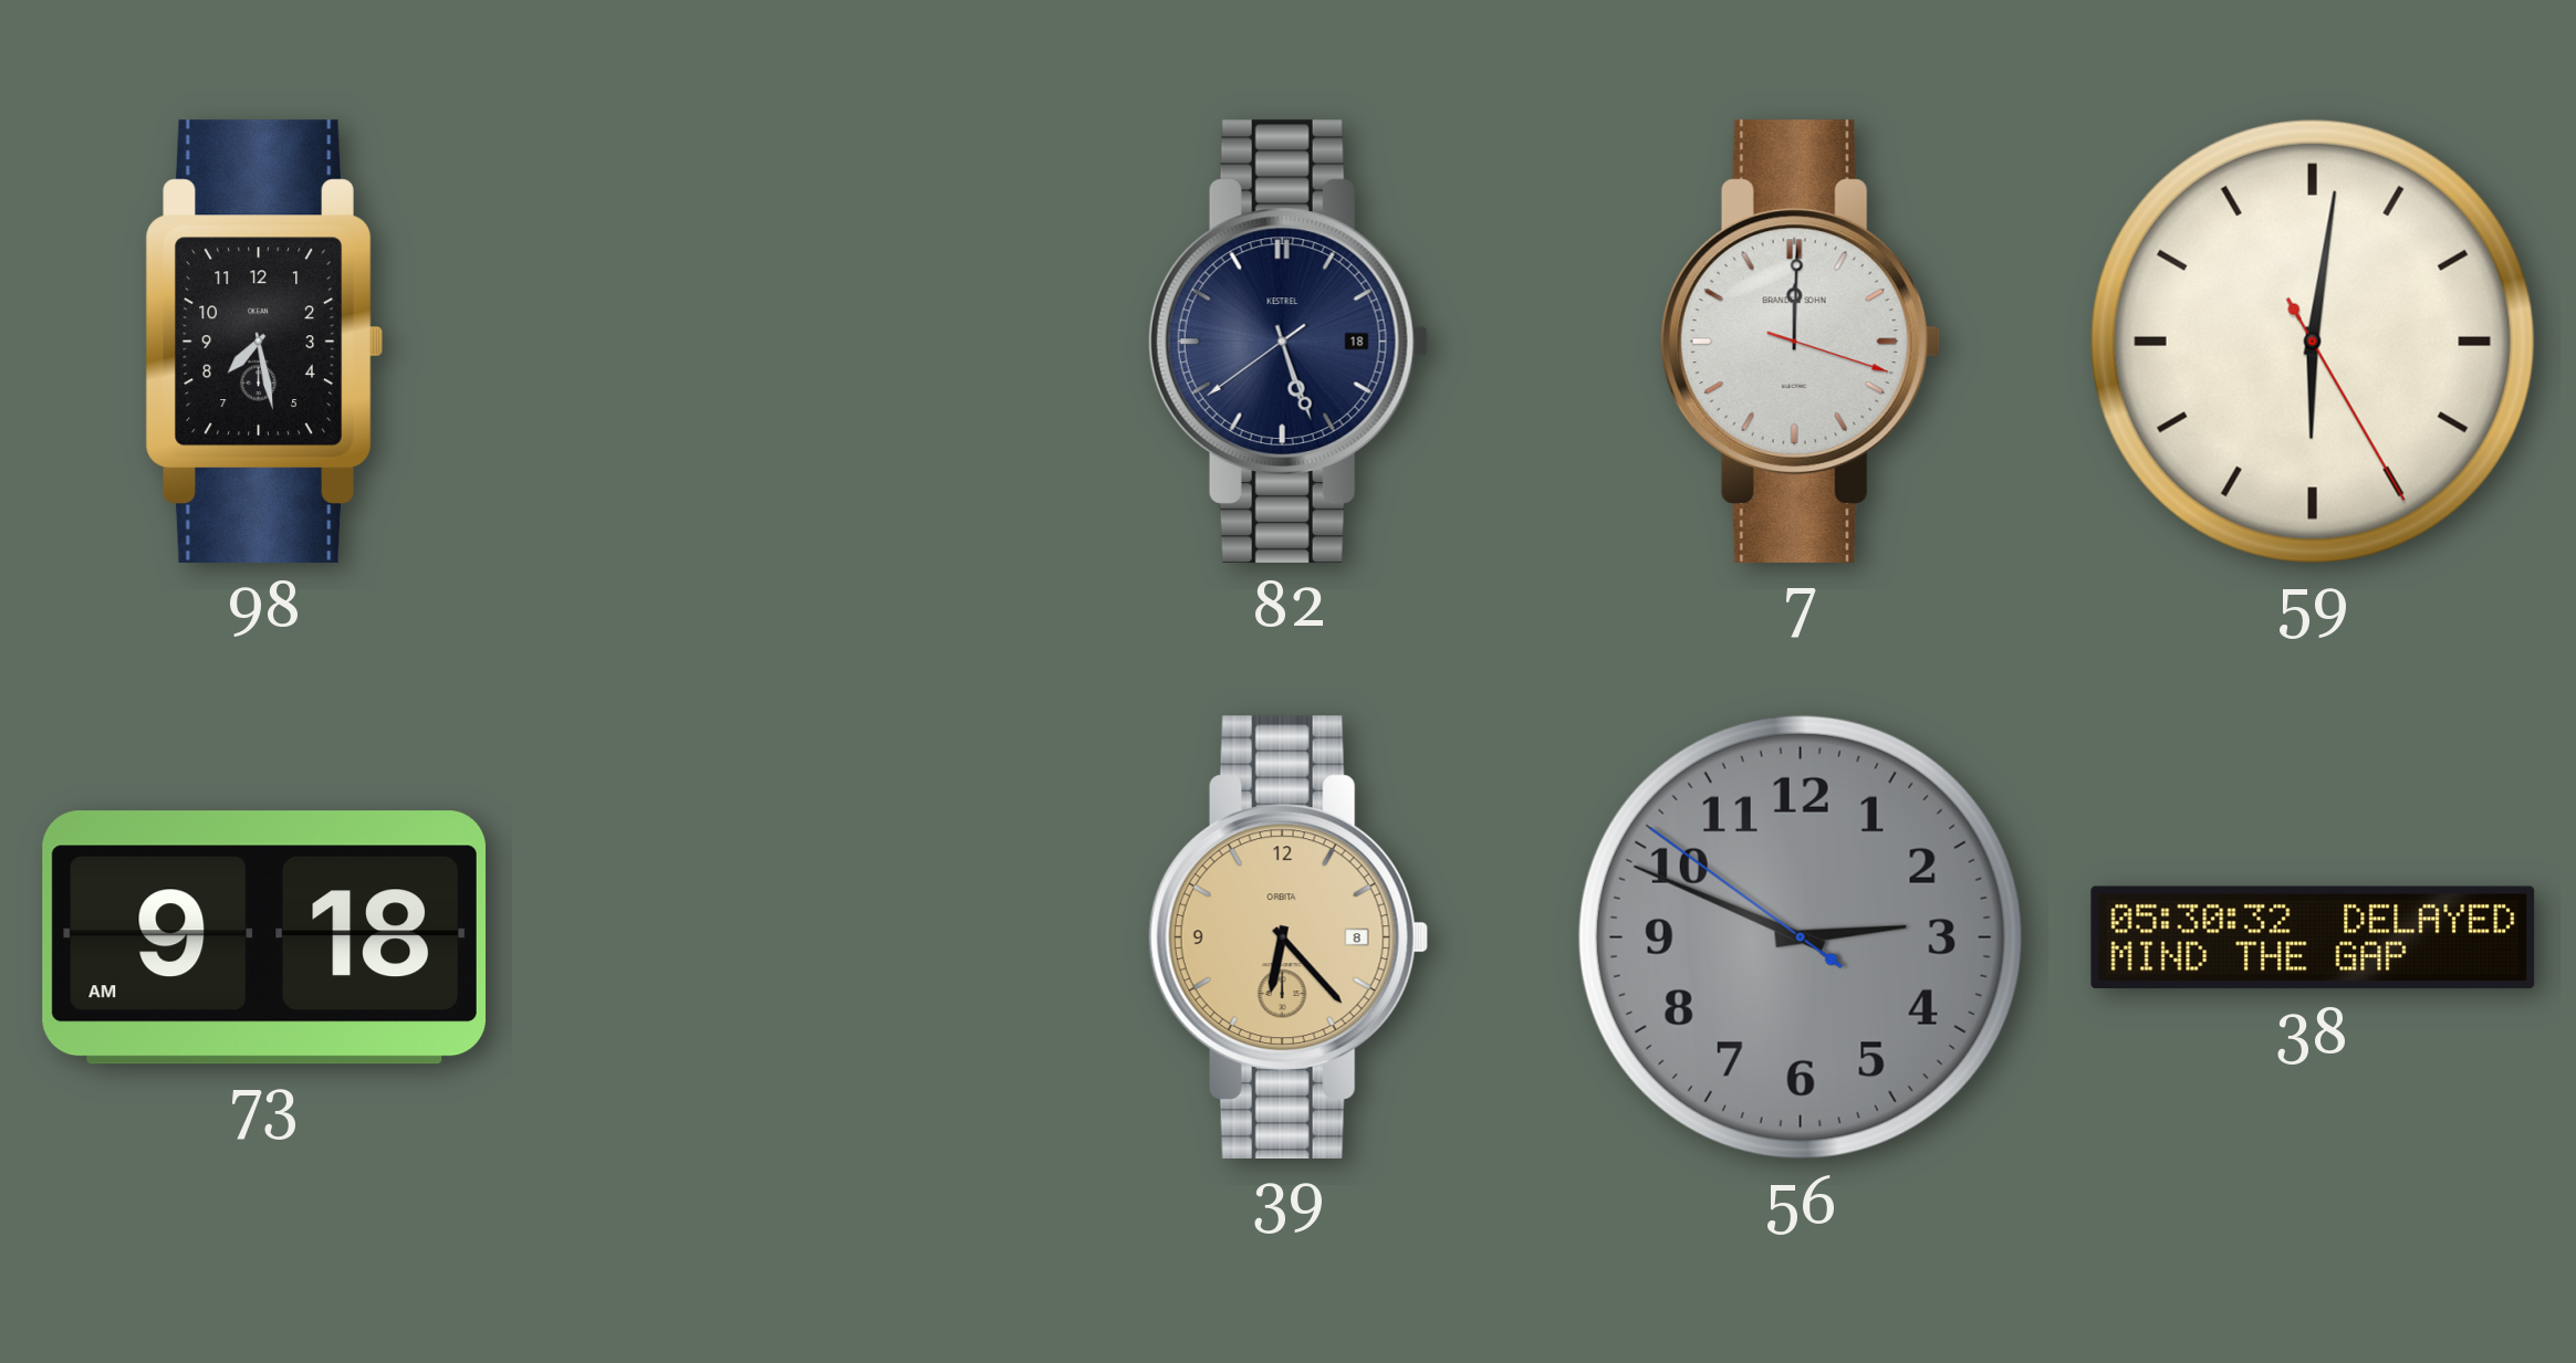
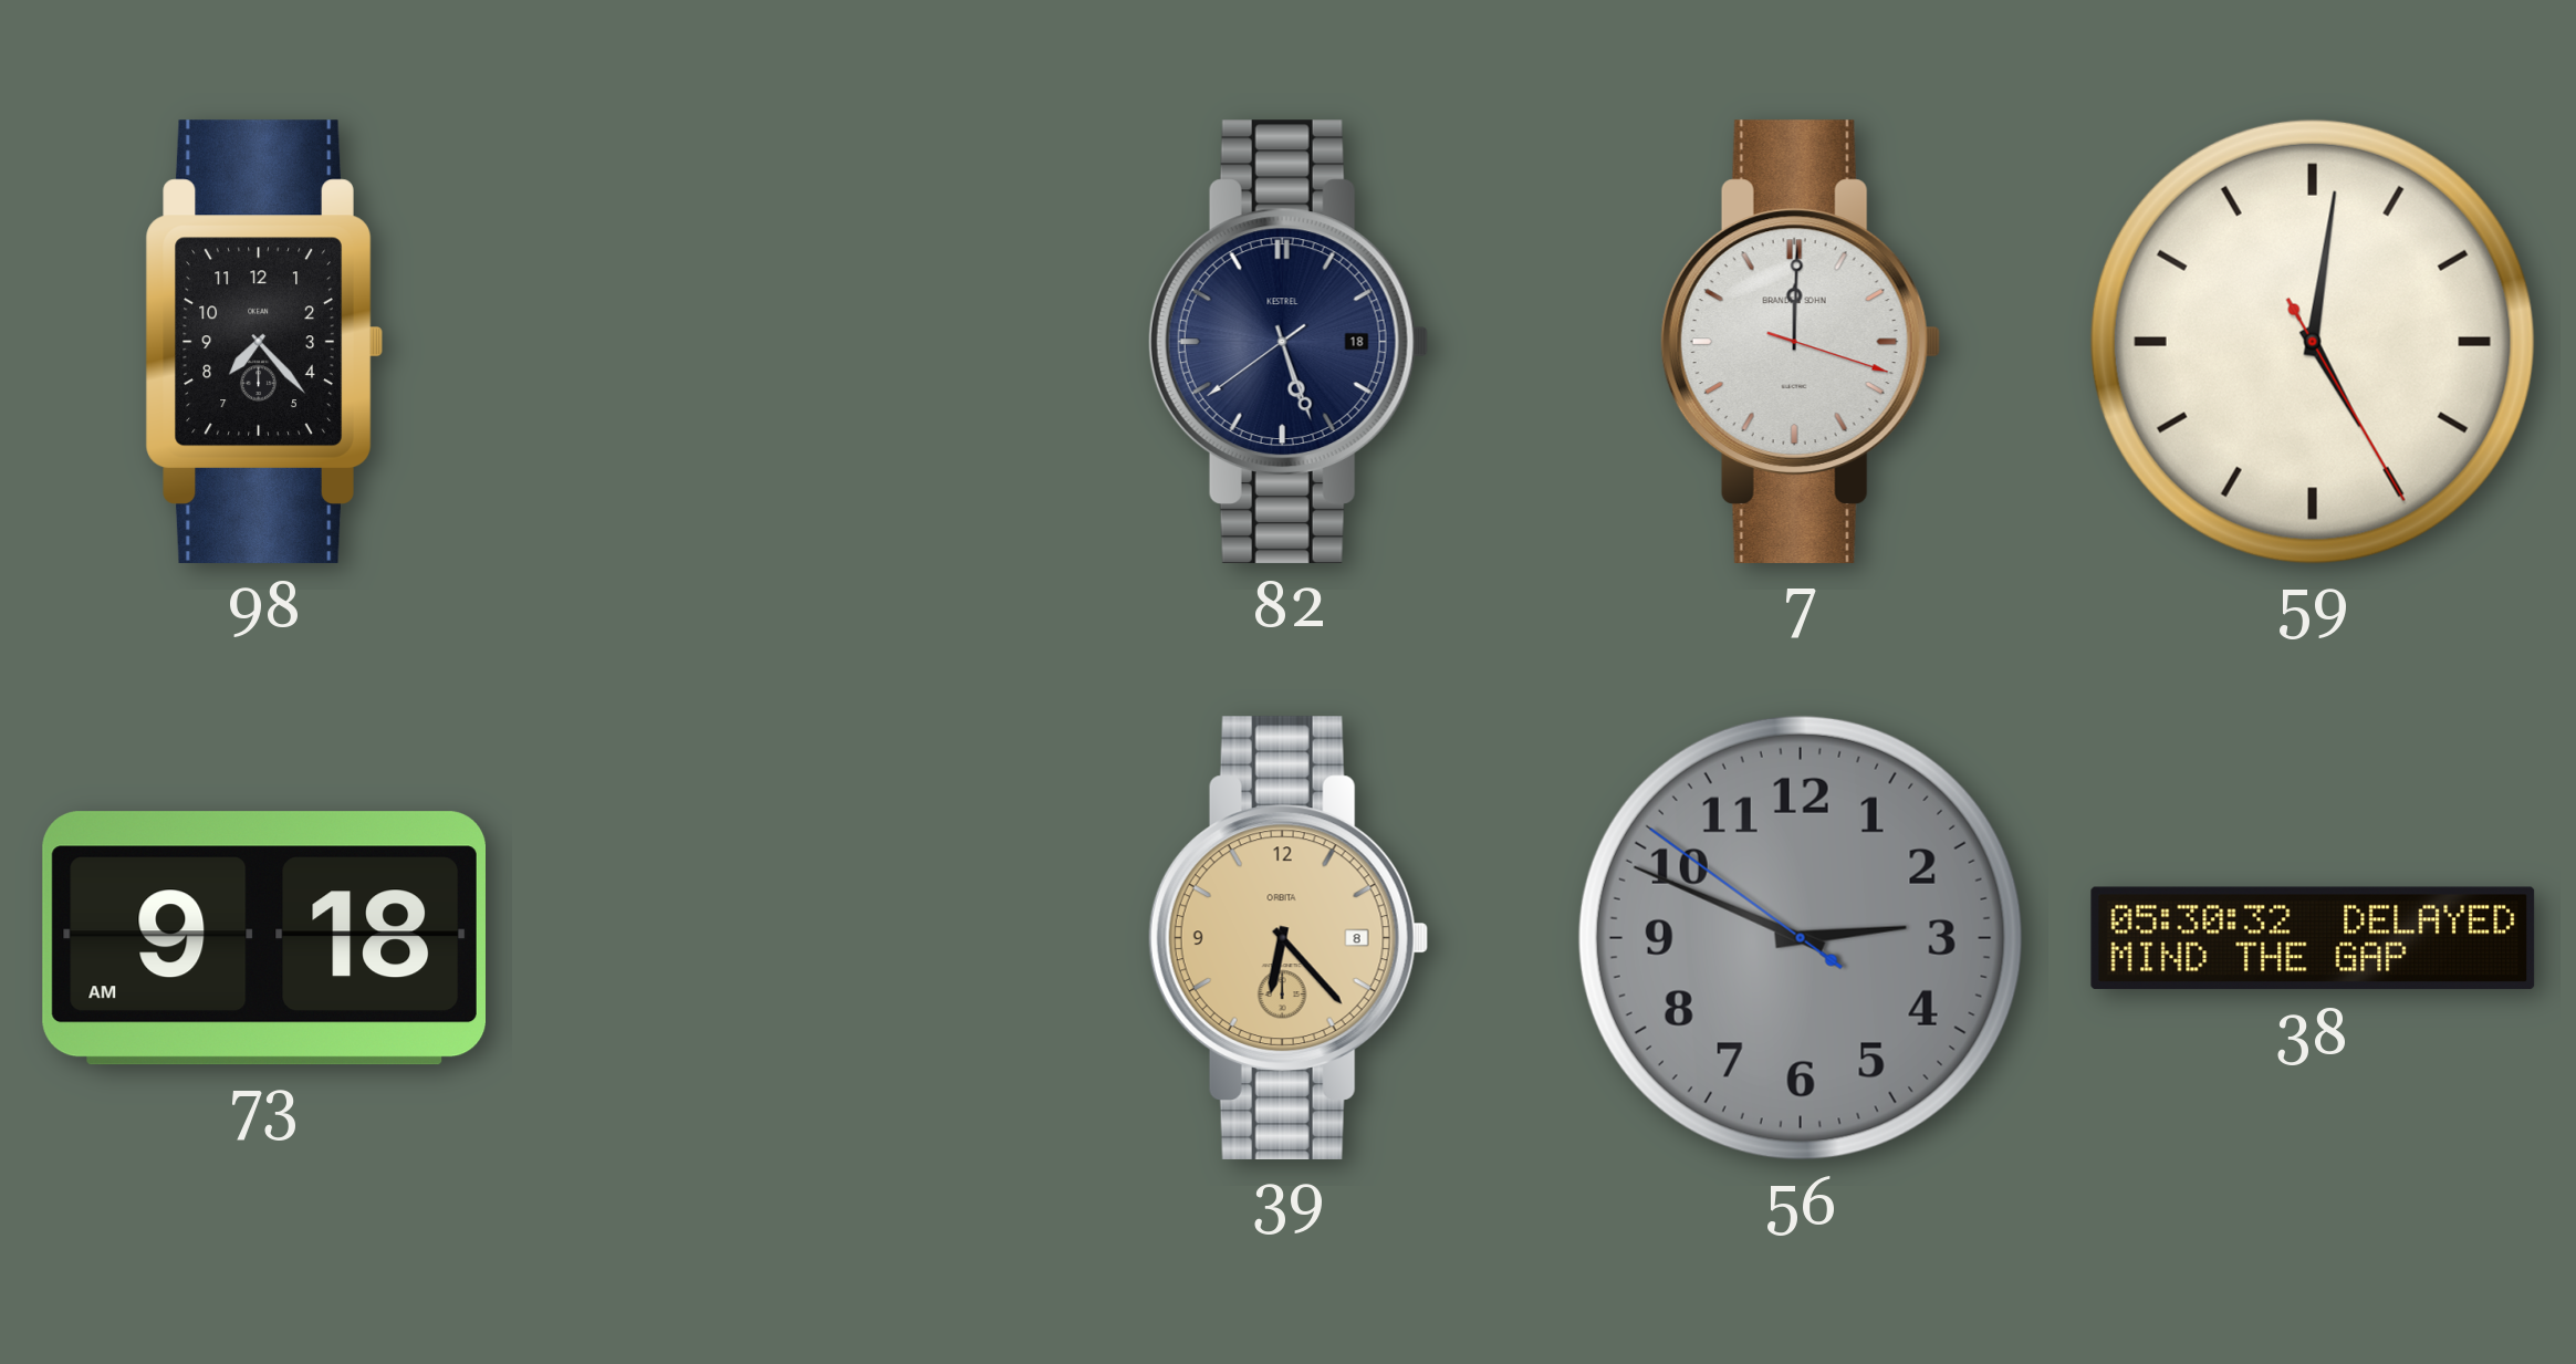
98: 7:28 -> 7:23
59: 6:01 -> 5:01
